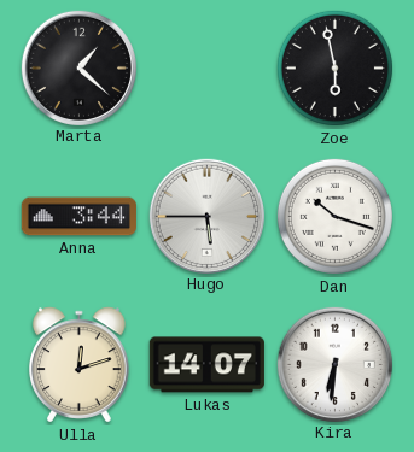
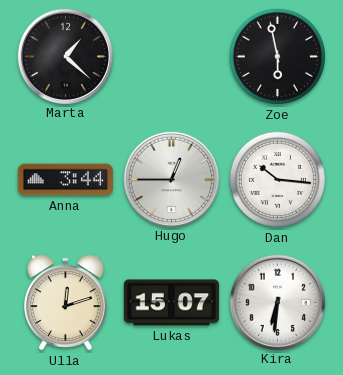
Hugo: 5:45 -> 12:45
Dan: 10:18 -> 10:16
Lukas: 14:07 -> 15:07
